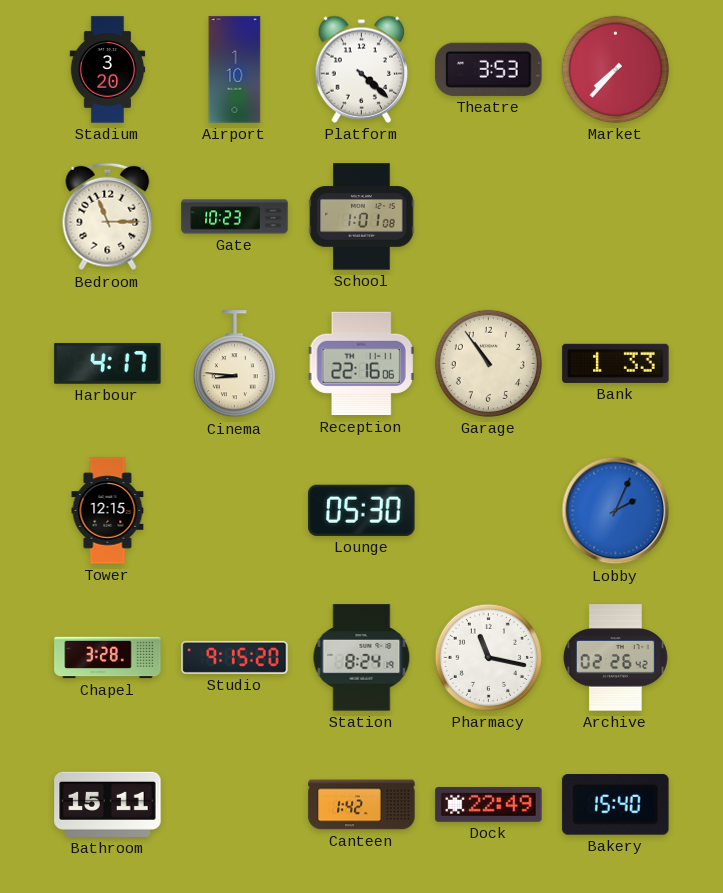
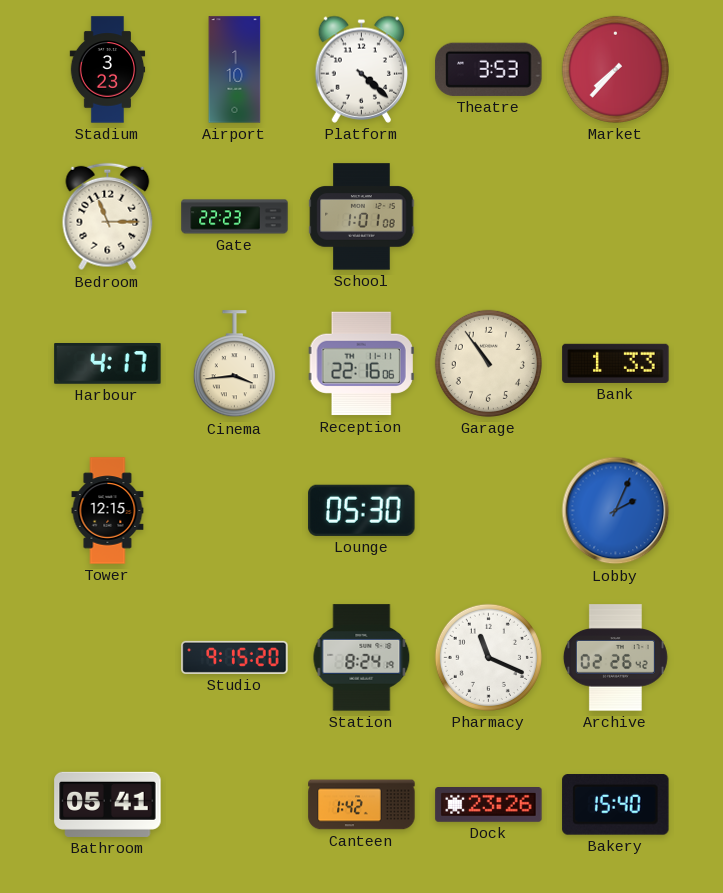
Stadium: 3:20 -> 3:23
Gate: 10:23 -> 22:23
Cinema: 8:46 -> 3:44
Chapel: 3:28 -> none
Pharmacy: 11:17 -> 11:19
Bathroom: 15:11 -> 05:41
Dock: 22:49 -> 23:26
